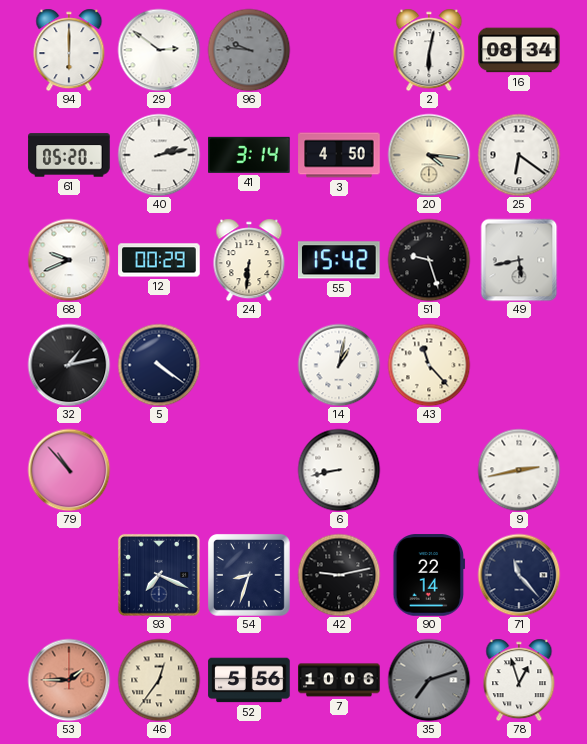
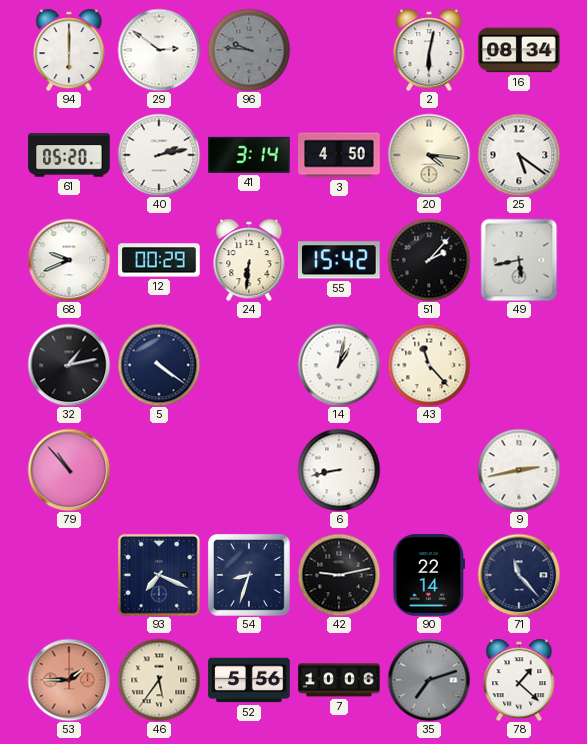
25: 6:21 -> 5:21
51: 9:27 -> 2:07
46: 12:36 -> 5:36
78: 12:57 -> 1:22
